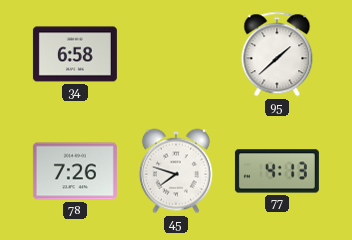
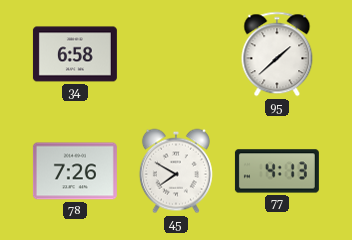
45: 7:48 -> 7:50
